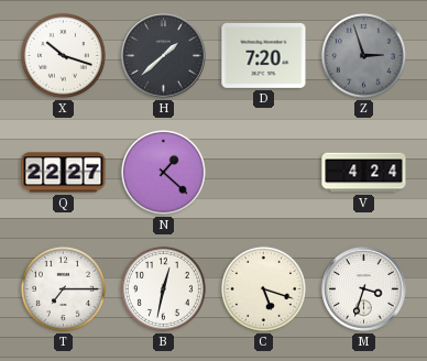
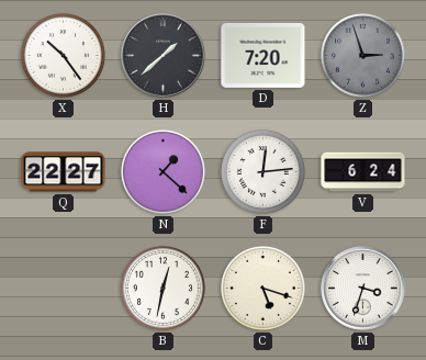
X: 10:18 -> 10:24
F: none -> 12:14
V: 4:24 -> 6:24
T: 7:15 -> none
